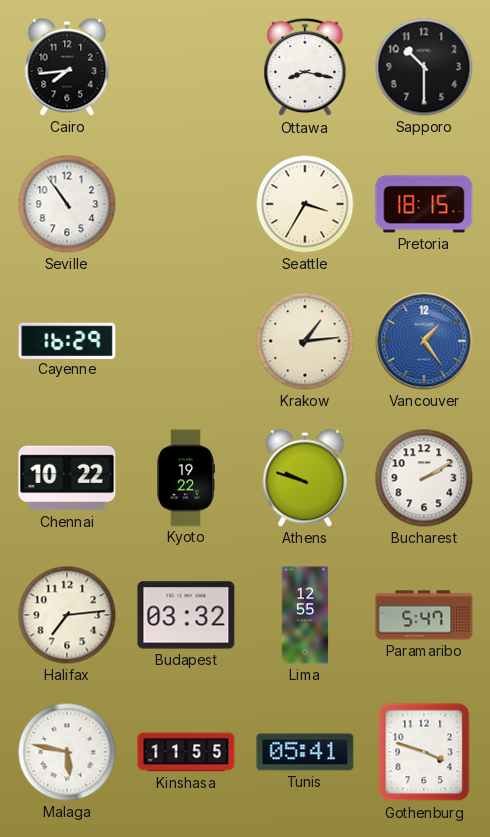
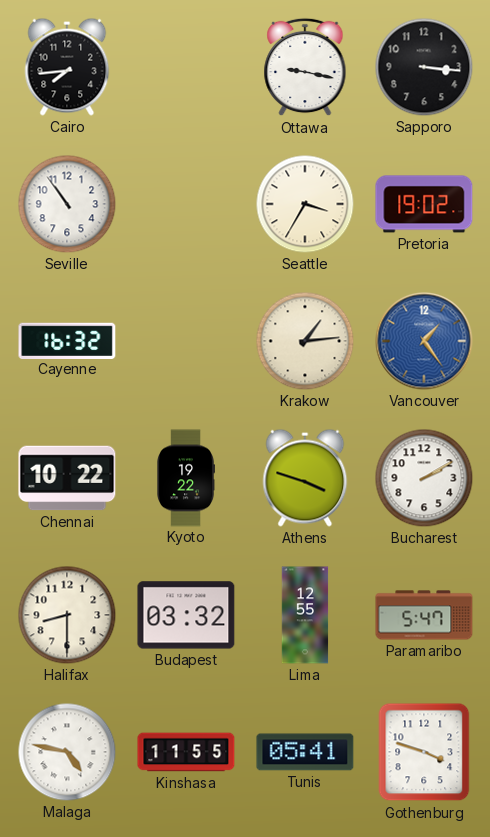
Ottawa: 8:17 -> 9:17
Sapporo: 10:30 -> 3:16
Pretoria: 18:15 -> 19:02
Cayenne: 16:29 -> 16:32
Athens: 9:48 -> 3:48
Halifax: 7:14 -> 8:30
Malaga: 5:47 -> 4:47
